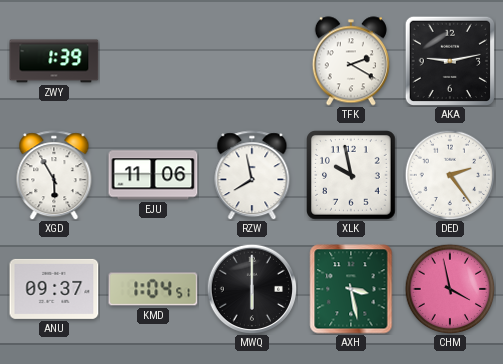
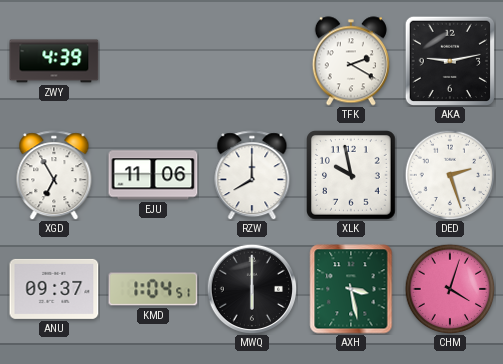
ZWY: 1:39 -> 4:39
XGD: 5:55 -> 6:55
RZW: 7:58 -> 8:00
DED: 2:24 -> 2:27
CHM: 3:58 -> 4:03
